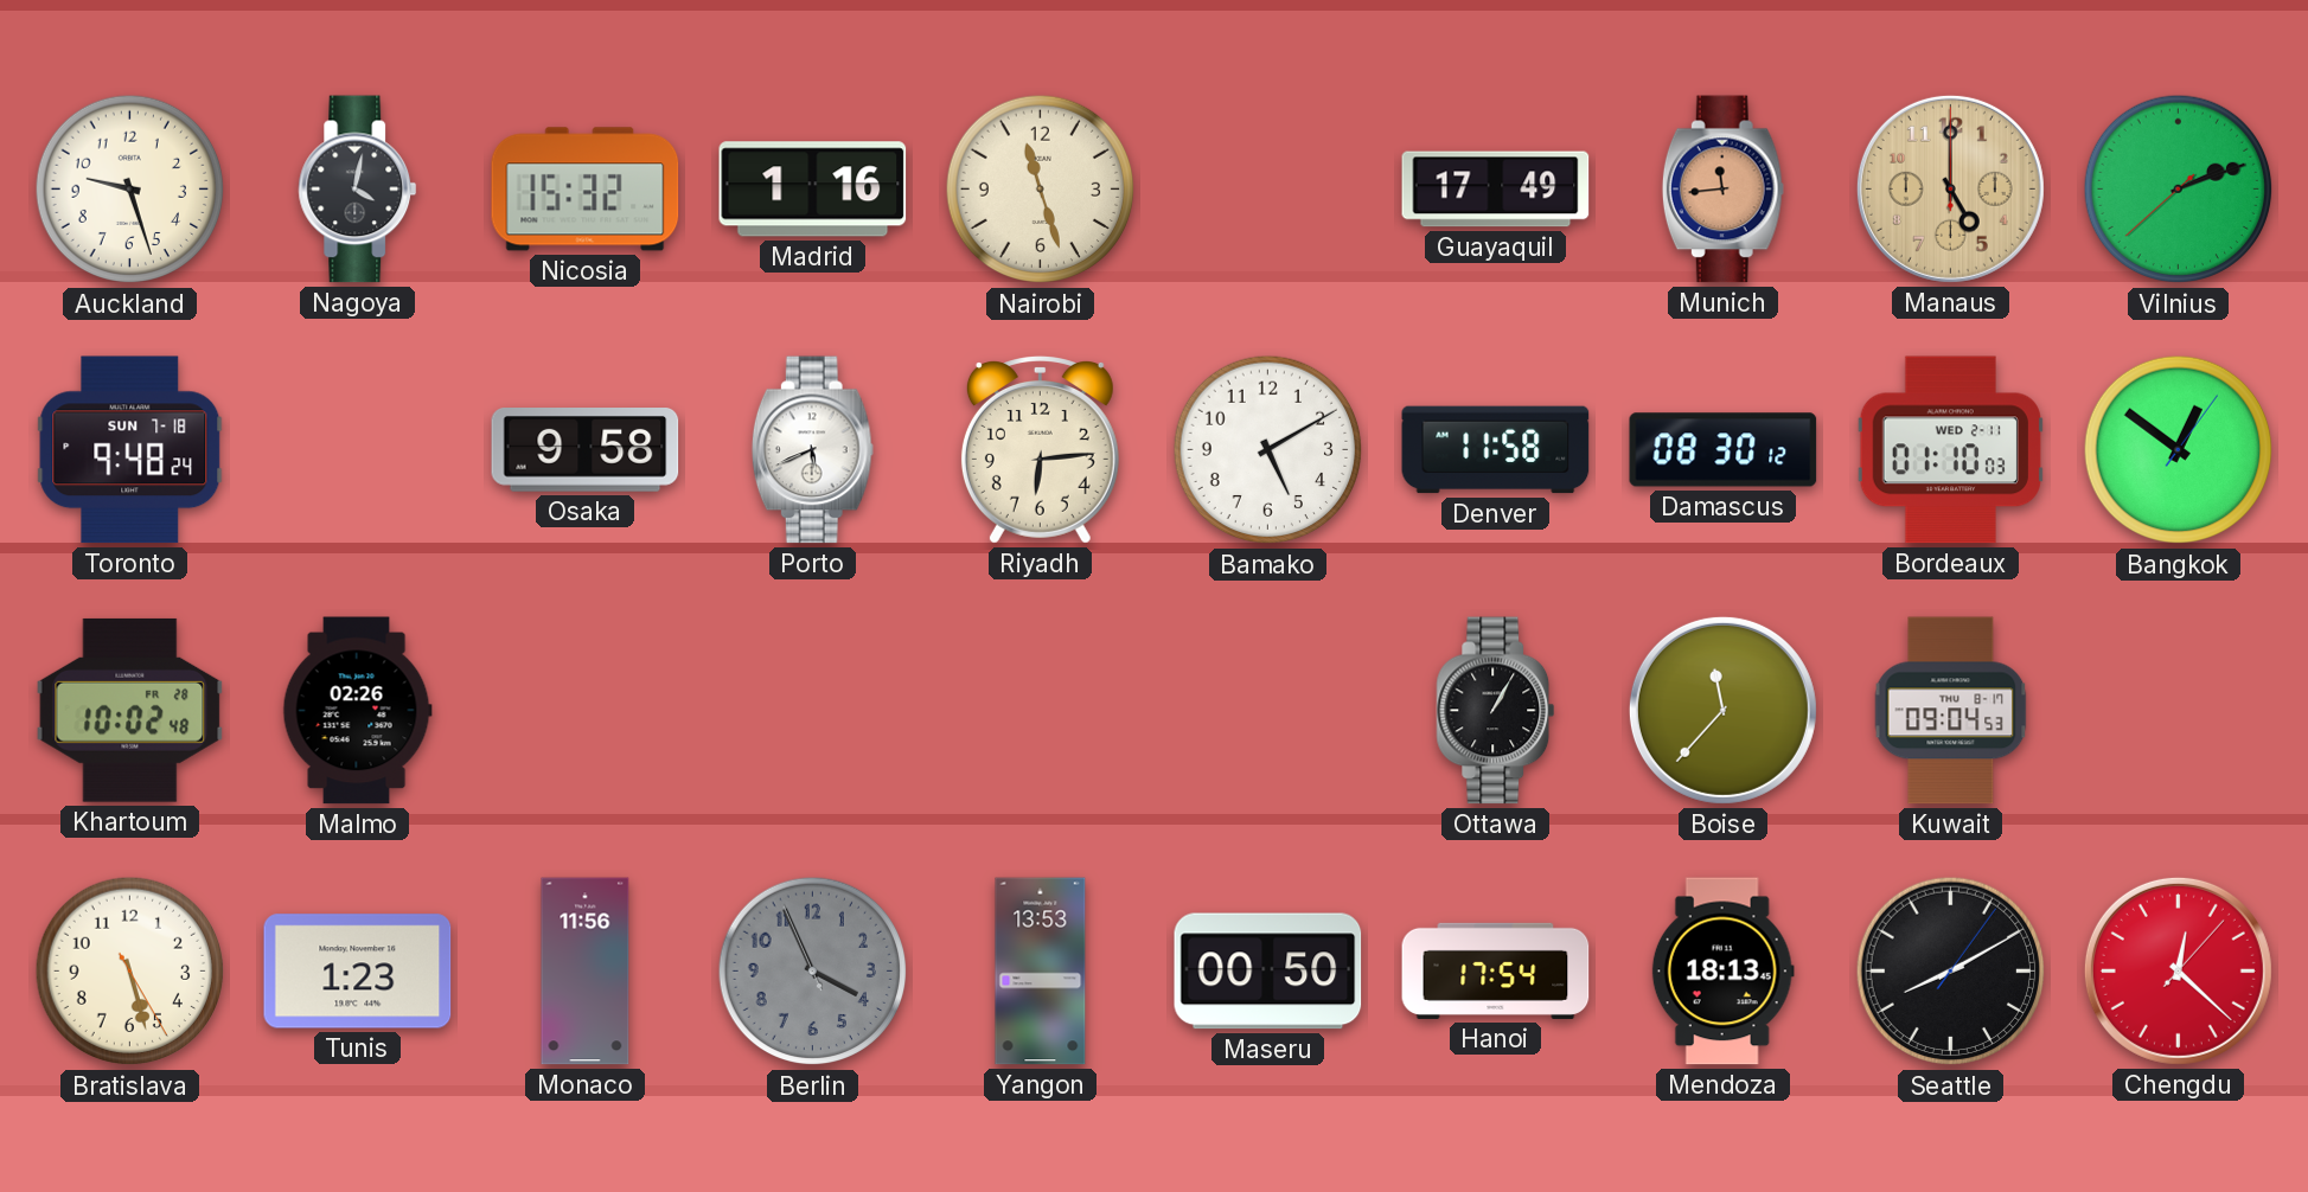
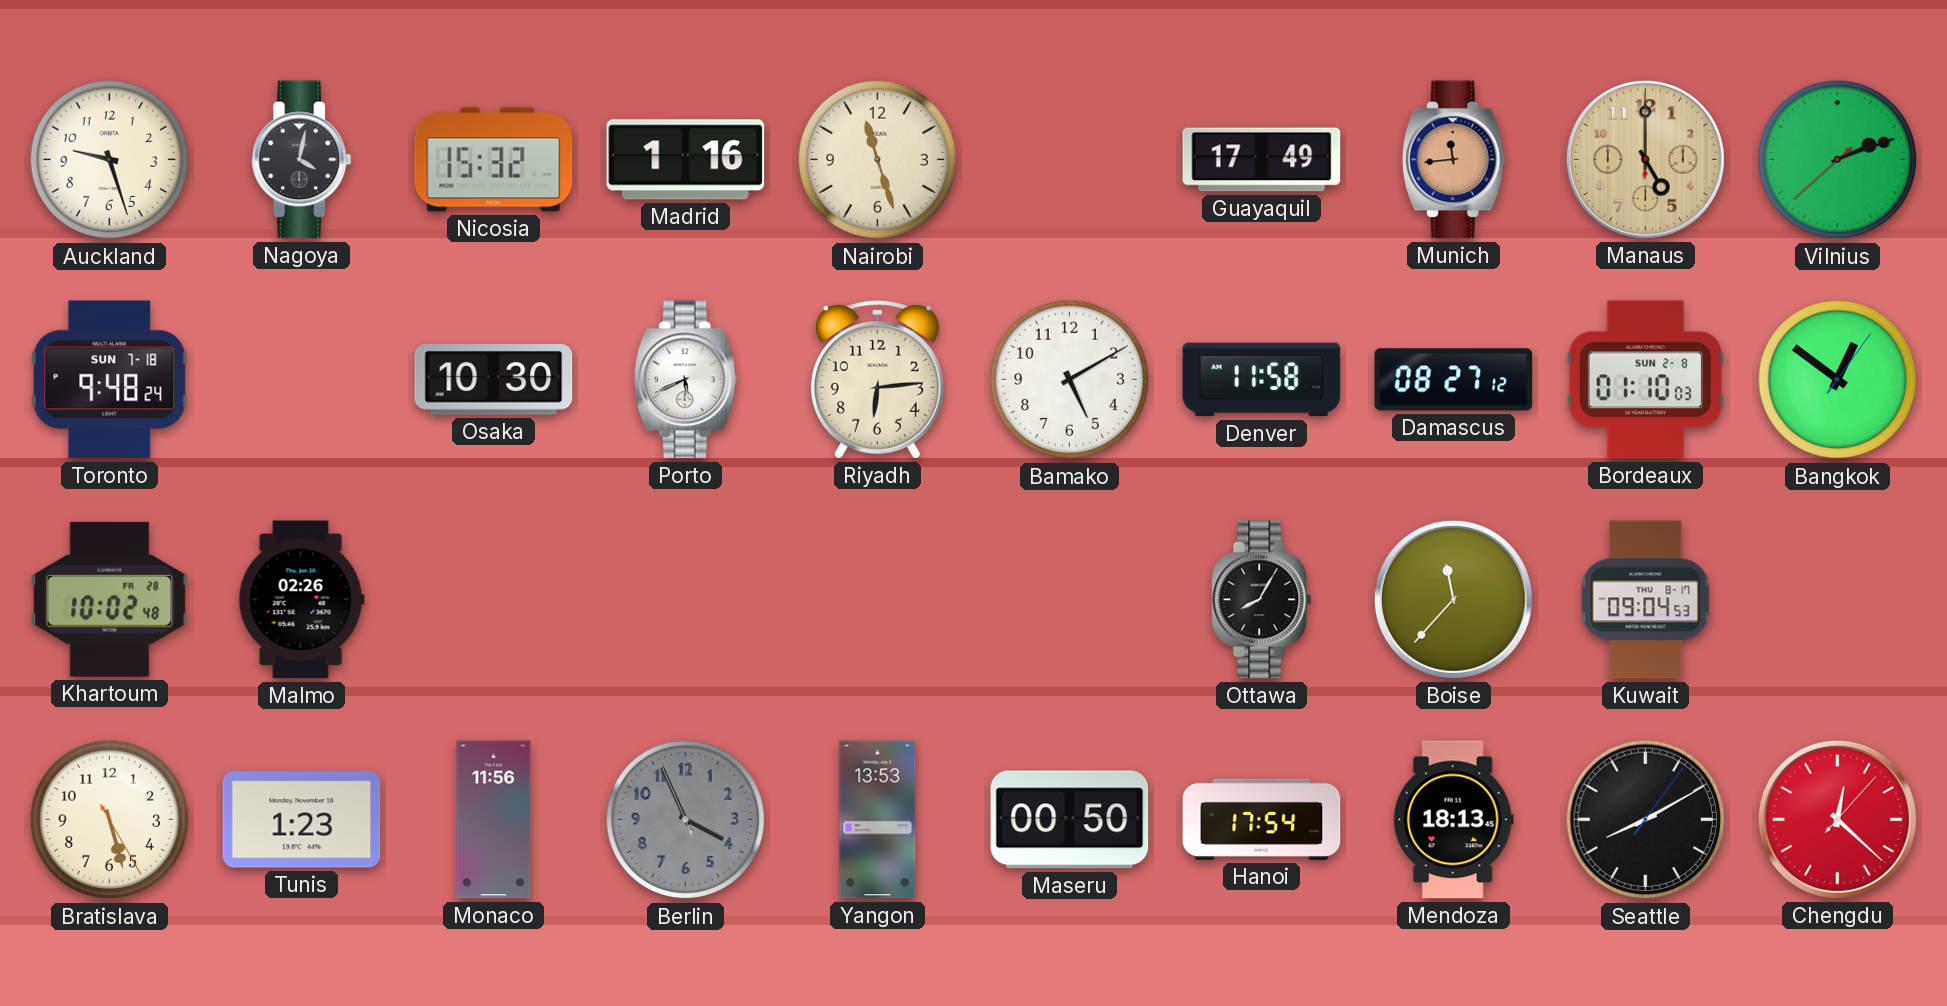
Osaka: 9:58 -> 10:30
Damascus: 08:30 -> 08:27
Bordeaux date: WED 2-11 -> SUN 2-8
Ottawa: 1:05 -> 8:05
